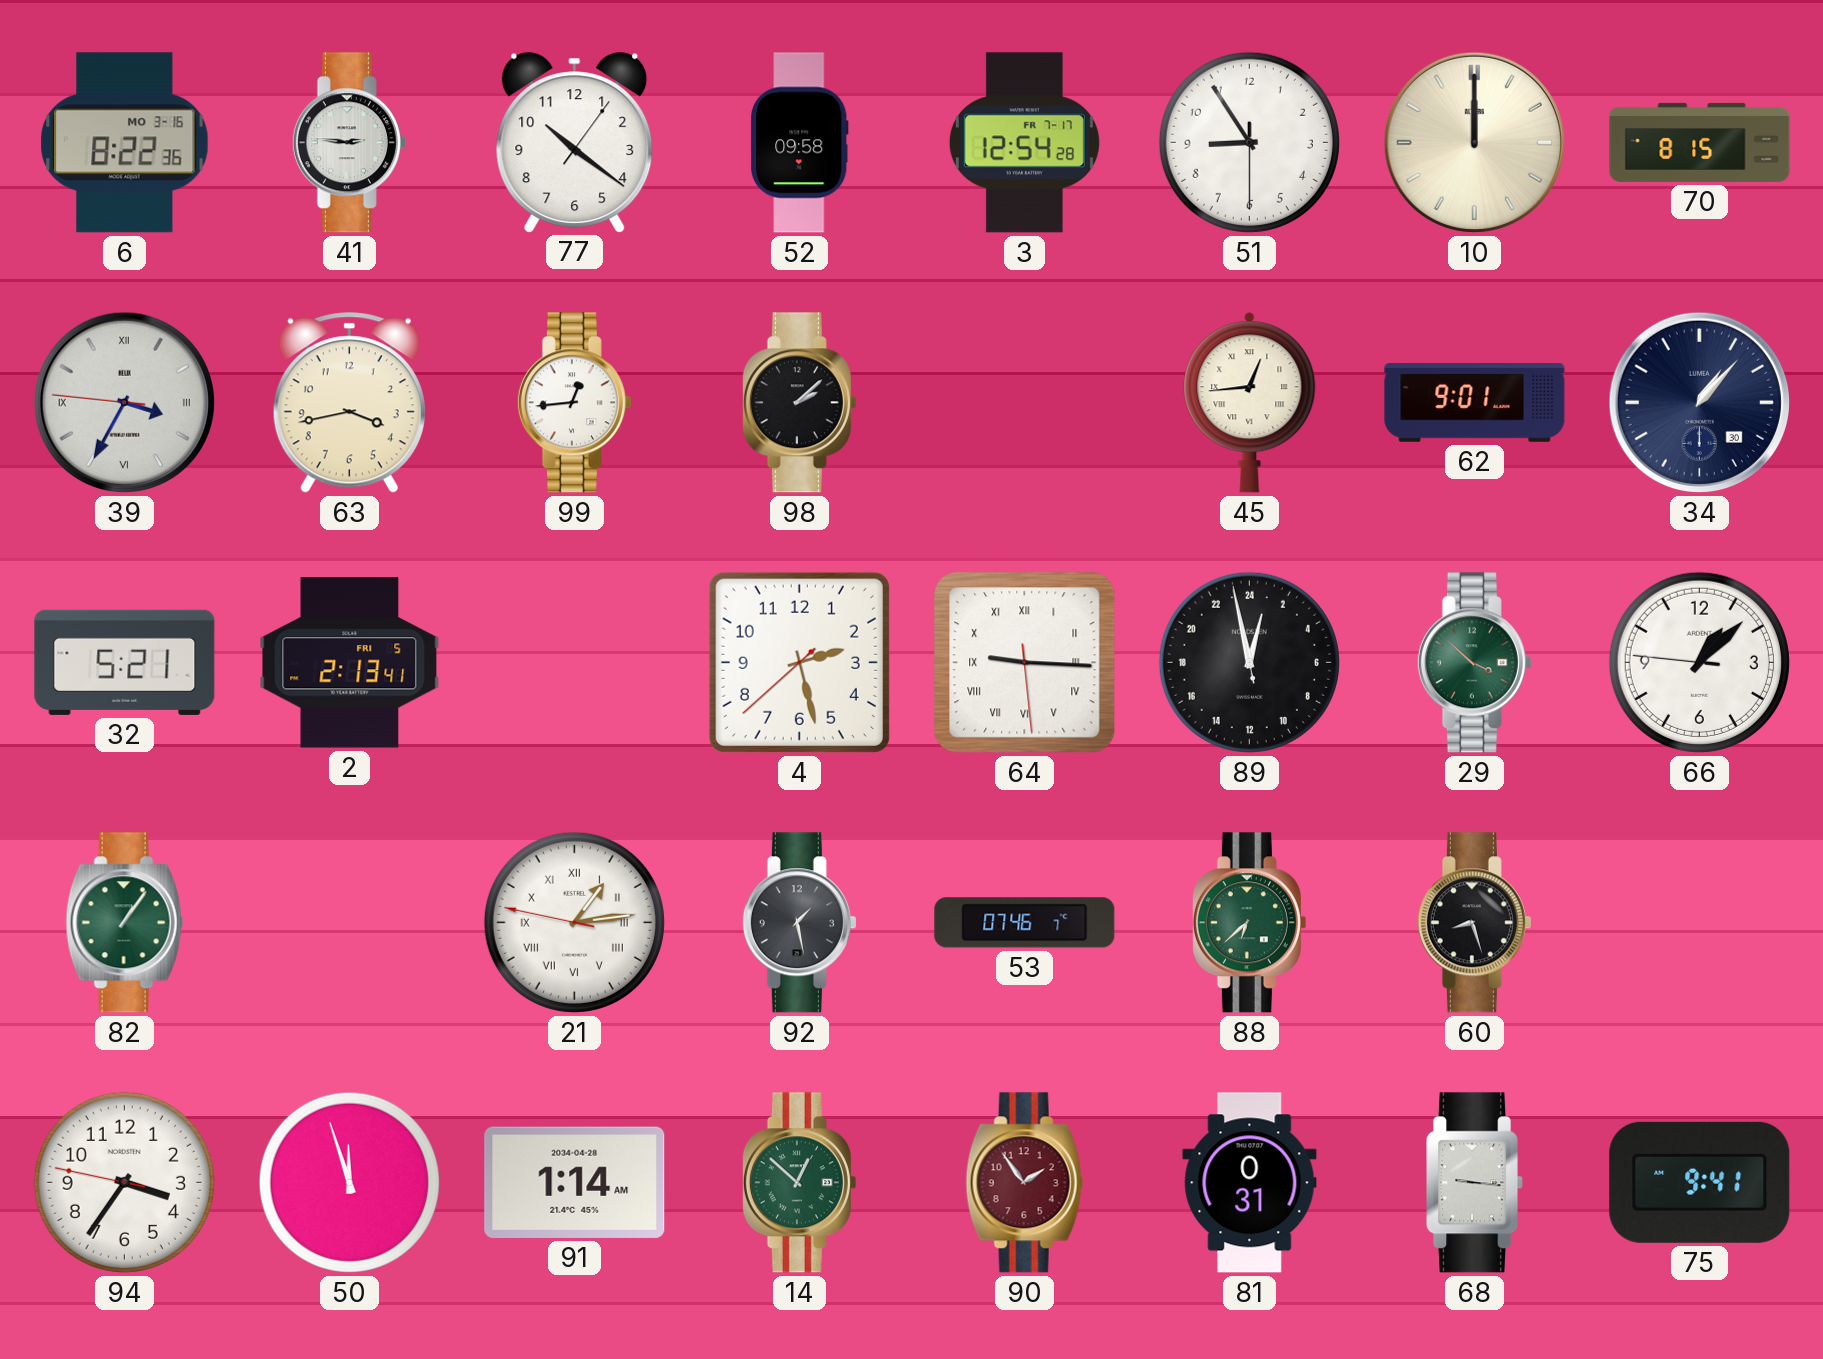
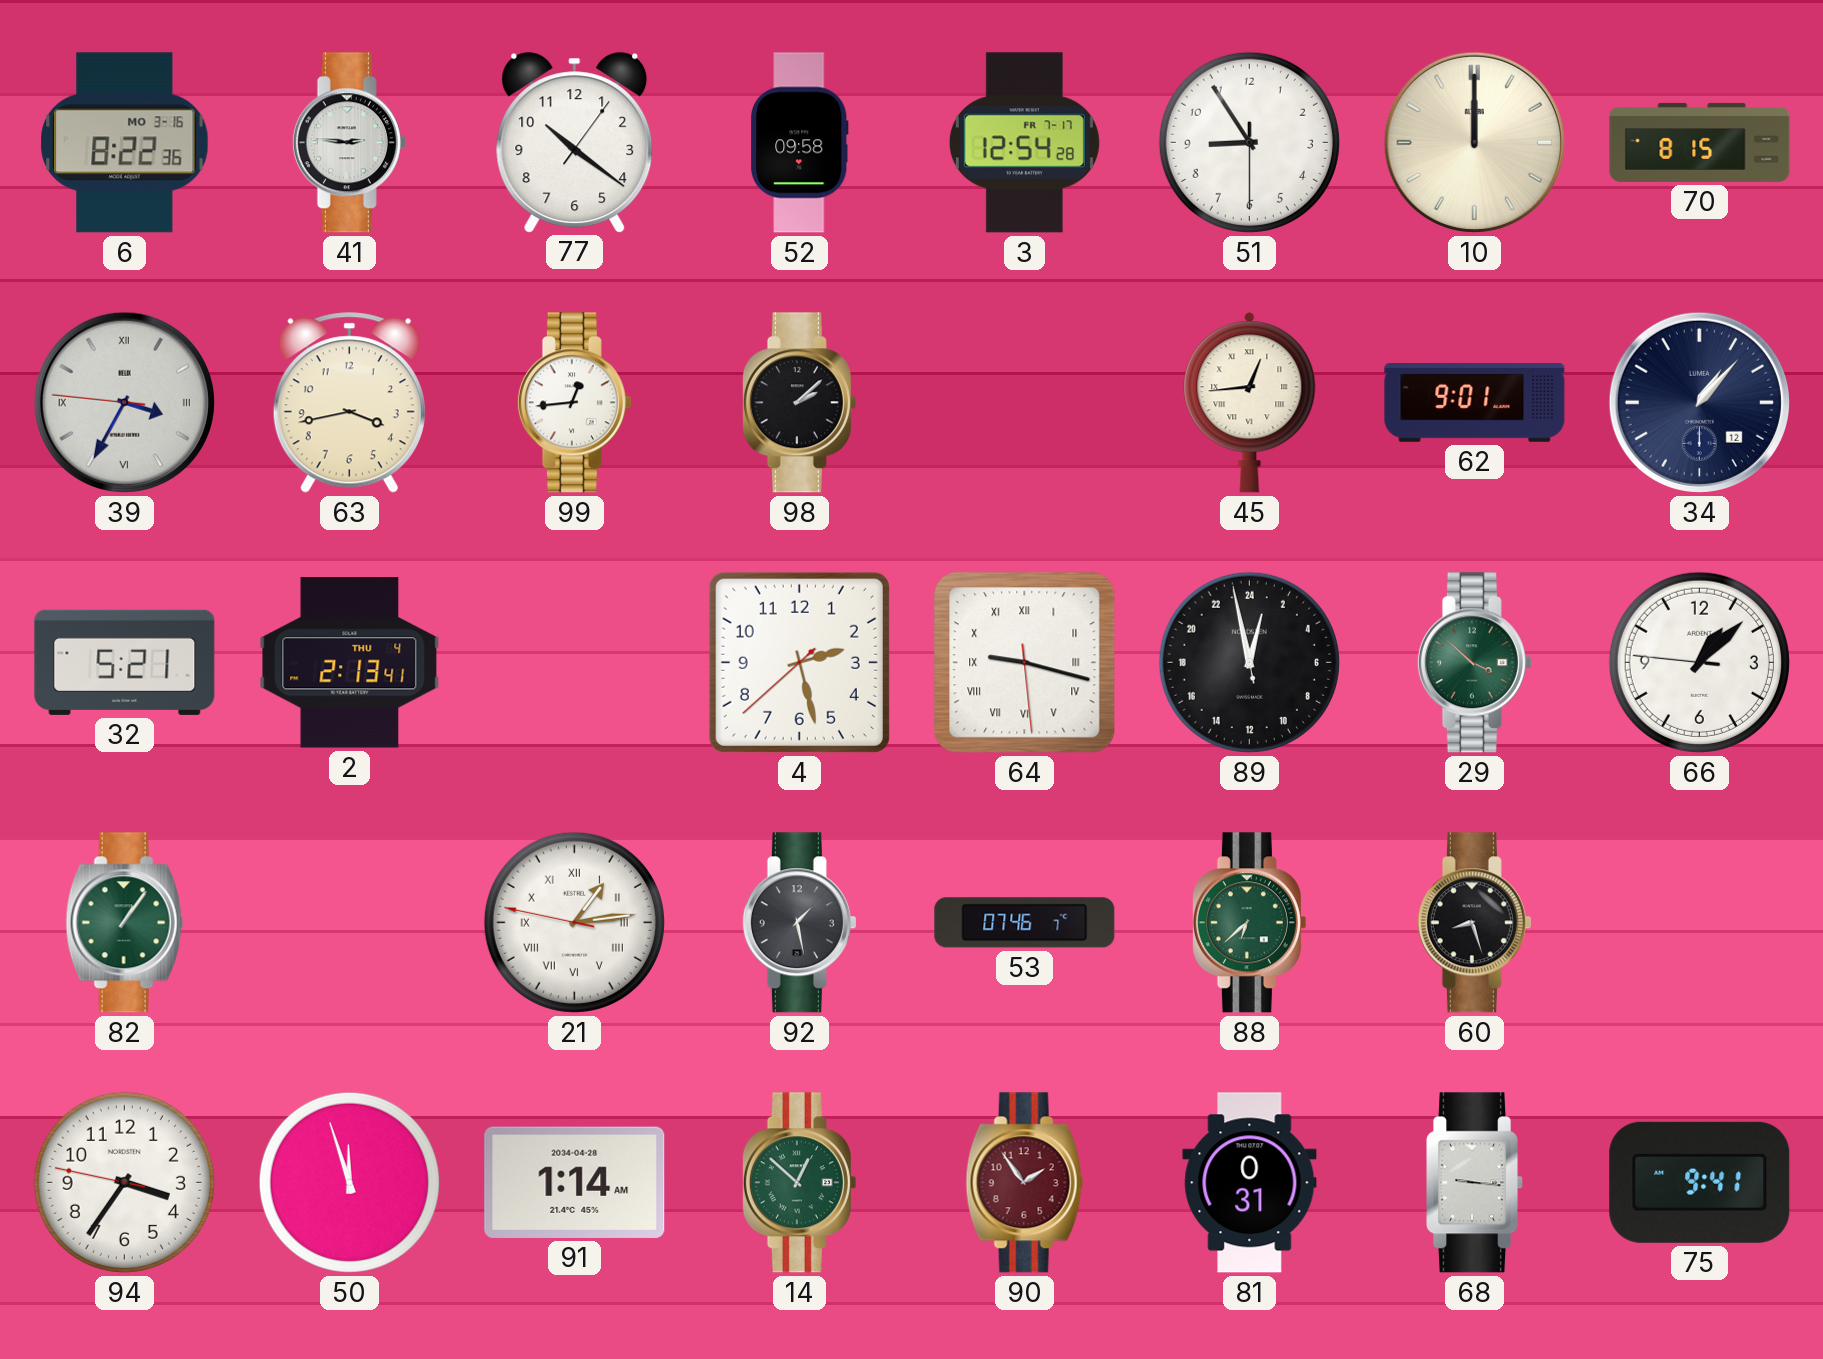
34 date: 30 -> 12
2 date: FRI 5 -> THU 4
64: 9:15 -> 9:17
